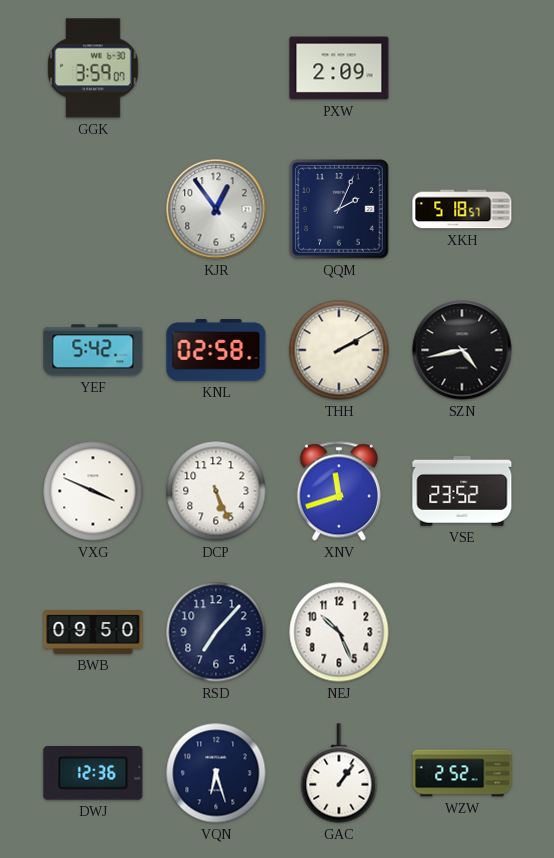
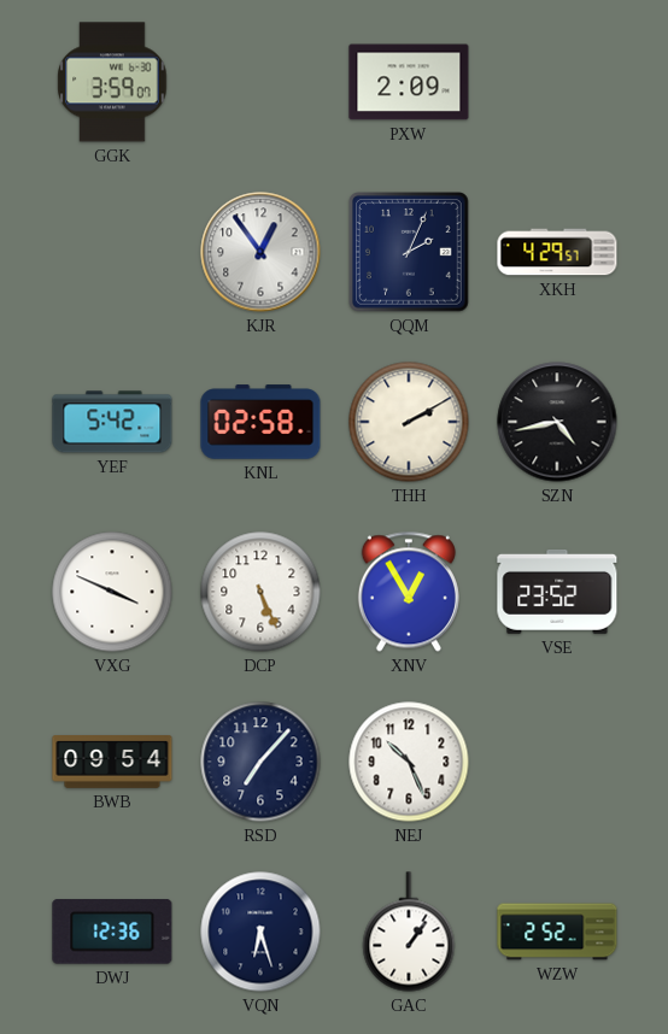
XKH: 5:18 -> 4:29
XNV: 11:42 -> 12:55
BWB: 09:50 -> 09:54
